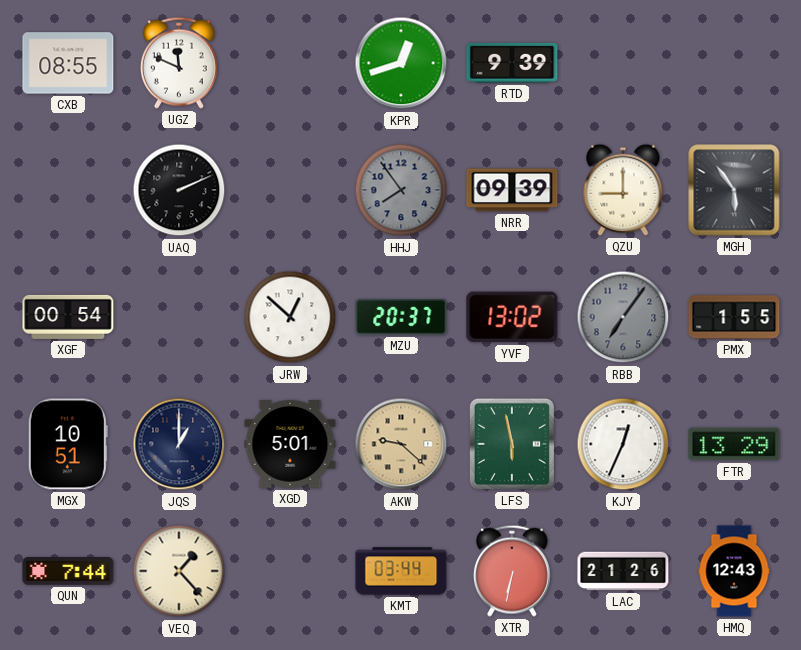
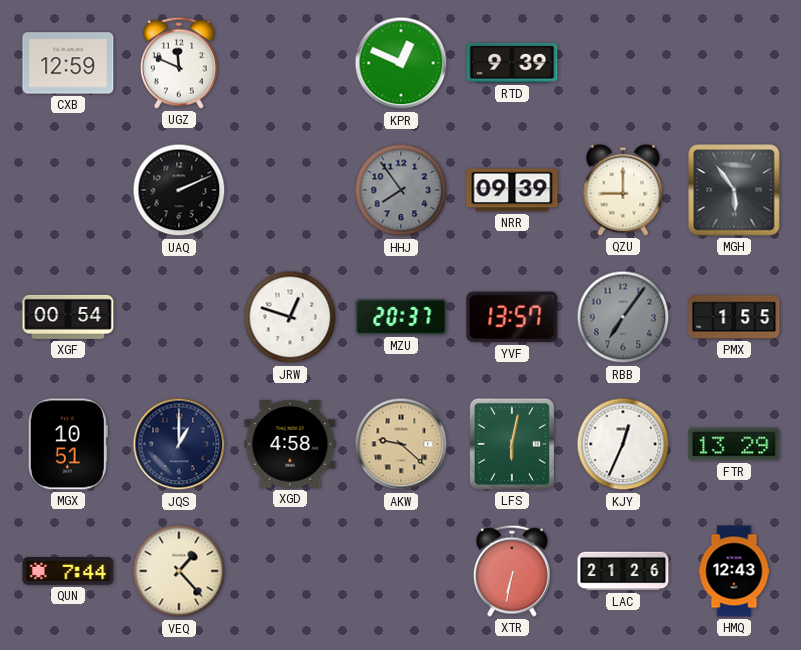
CXB: 08:55 -> 12:59
KPR: 12:42 -> 12:49
JRW: 12:52 -> 12:48
YVF: 13:02 -> 13:57
XGD: 5:01 -> 4:58
LFS: 5:58 -> 6:02
KMT: 03:44 -> none
